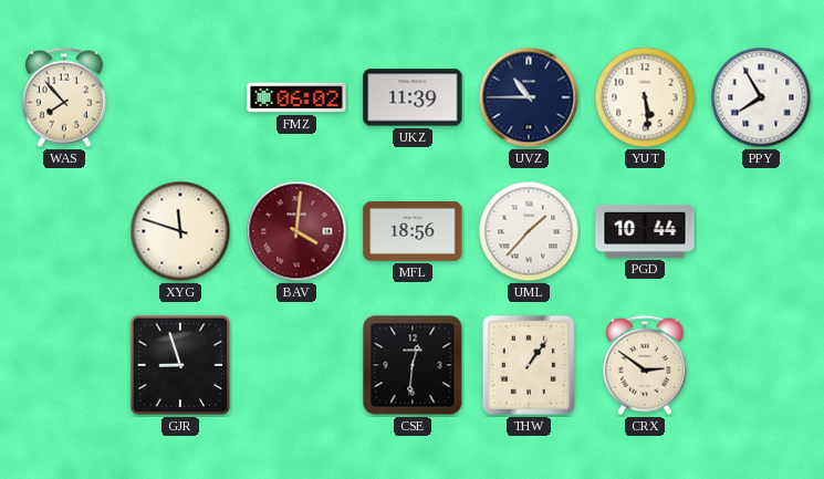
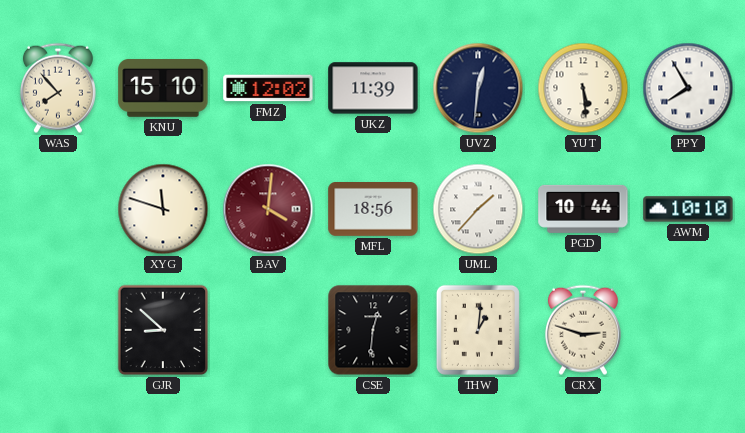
KNU: none -> 15:10
FMZ: 06:02 -> 12:02
UVZ: 10:45 -> 12:31
AWM: none -> 10:10
GJR: 8:57 -> 8:52
THW: 1:06 -> 1:01
CRX: 2:51 -> 2:48
